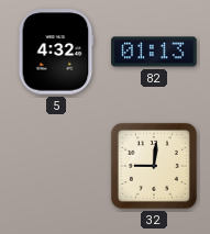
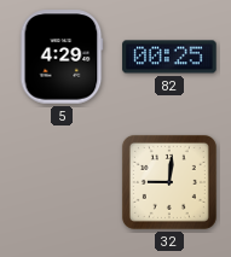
5: 4:32 -> 4:29
82: 01:13 -> 00:25
